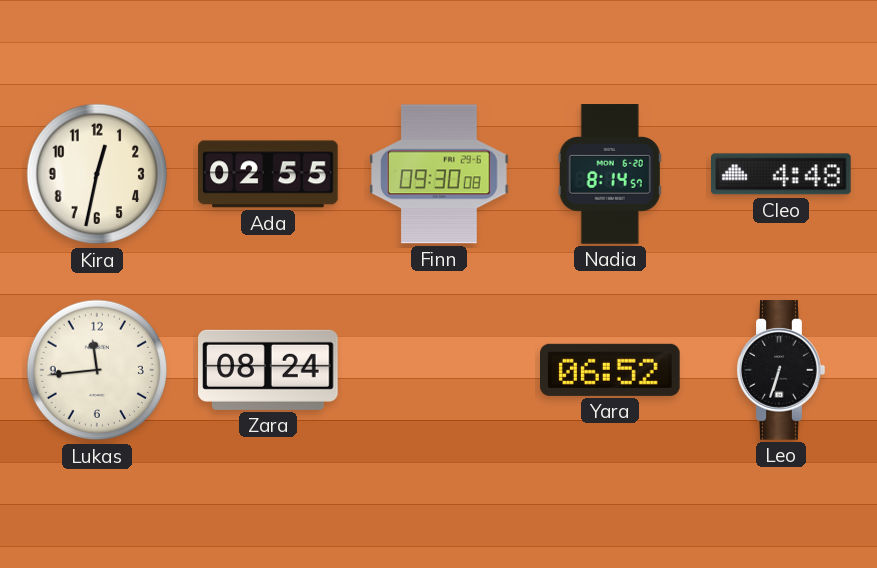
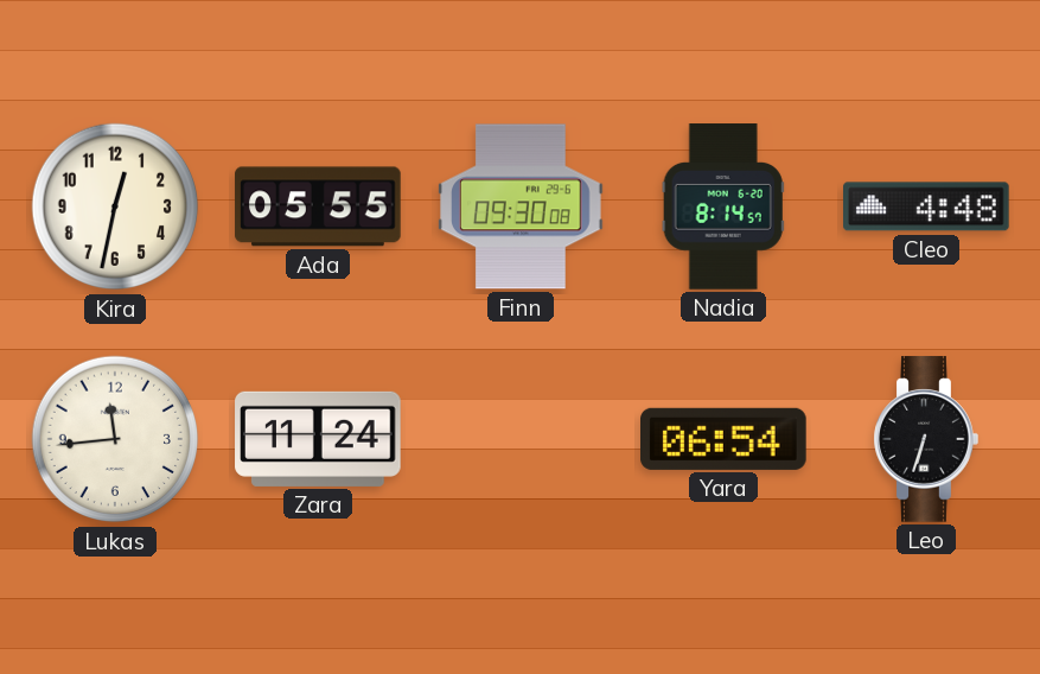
Ada: 02:55 -> 05:55
Zara: 08:24 -> 11:24
Yara: 06:52 -> 06:54
